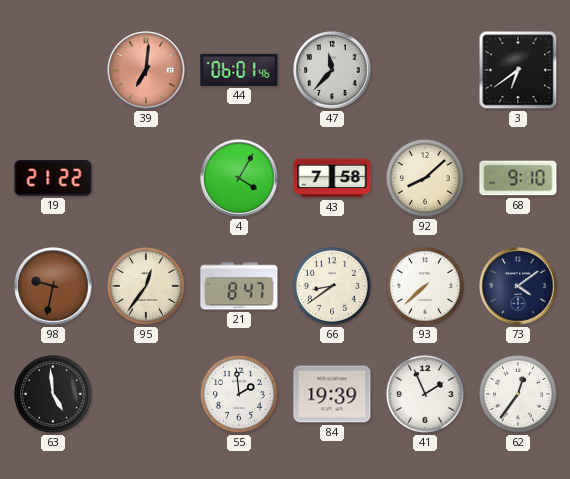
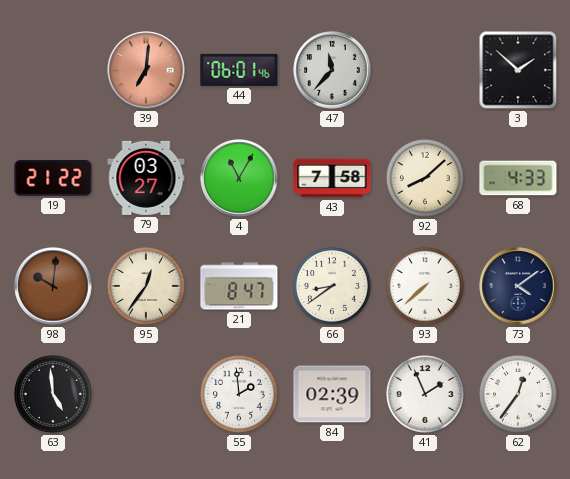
3: 6:39 -> 1:52
79: none -> 03:27
4: 4:05 -> 11:05
68: 9:10 -> 4:33
98: 9:32 -> 10:01
84: 19:39 -> 02:39
